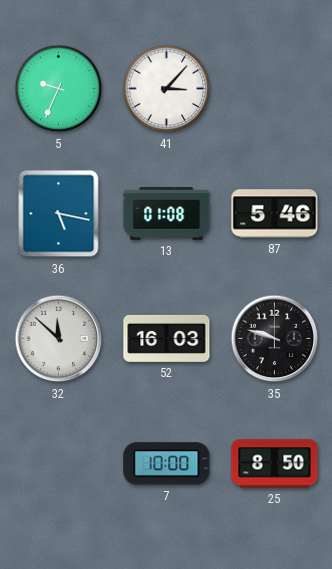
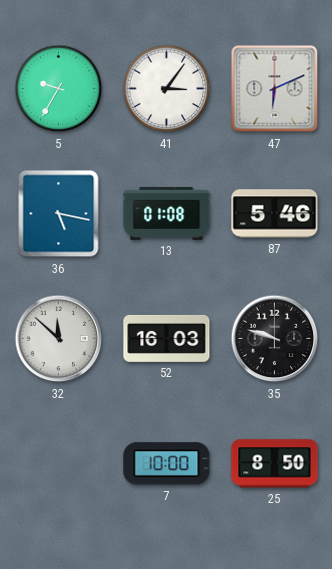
5: 9:34 -> 9:35
41: 3:07 -> 3:06
47: none -> 6:11
